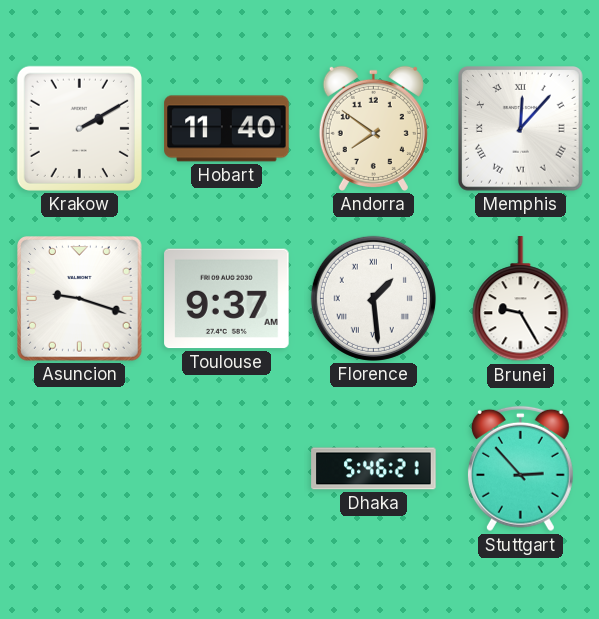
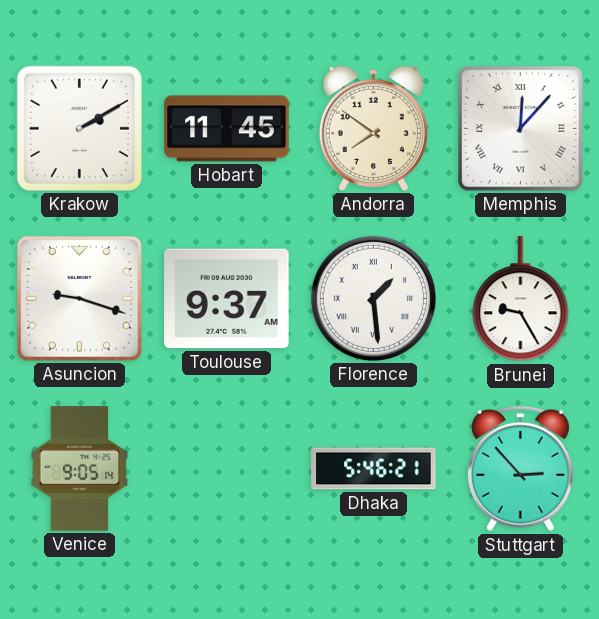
Hobart: 11:40 -> 11:45
Venice: none -> 9:05
